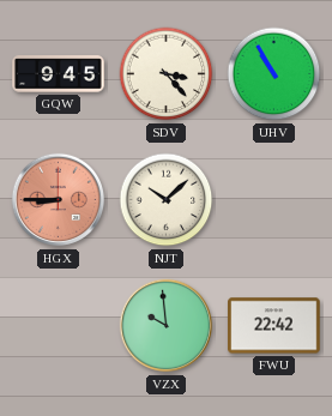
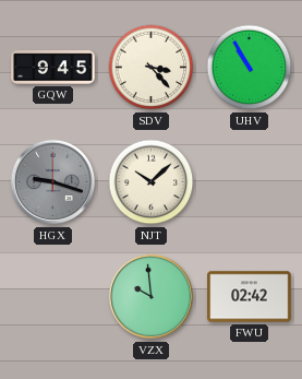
HGX: 8:45 -> 9:18
HGX dial: salmon -> grey
FWU: 22:42 -> 02:42
